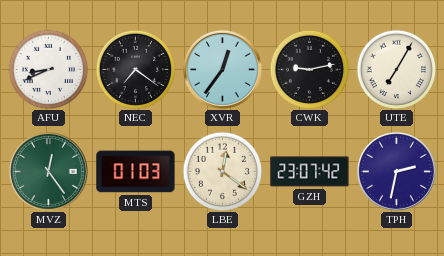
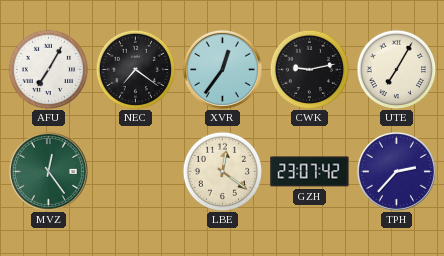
AFU: 8:41 -> 7:05
MTS: 01:03 -> none
TPH: 2:32 -> 2:37
